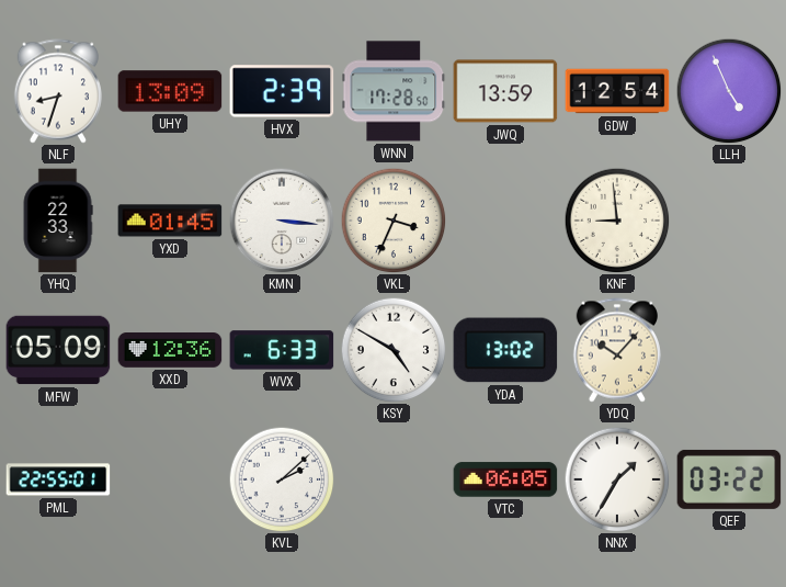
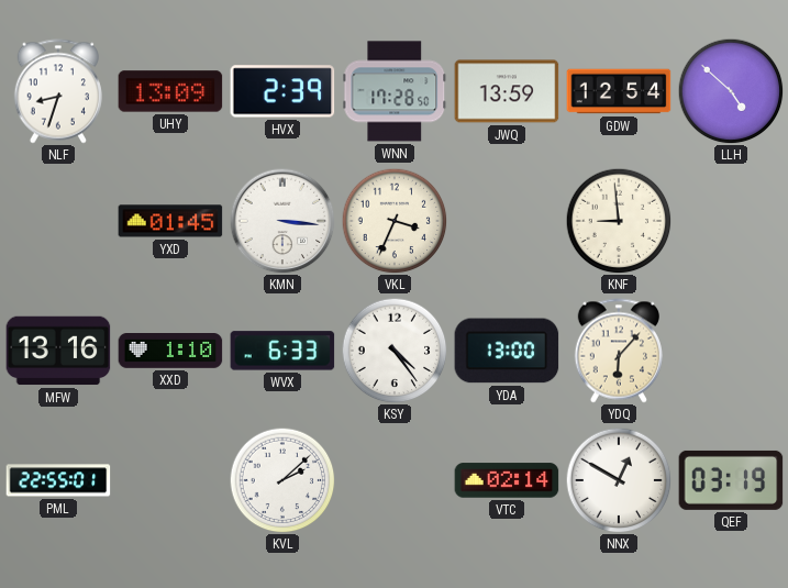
LLH: 4:56 -> 4:52
YHQ: 22:33 -> none
MFW: 05:09 -> 13:16
XXD: 12:36 -> 1:10
KSY: 4:50 -> 4:24
YDA: 13:02 -> 13:00
YDQ: 10:07 -> 6:07
VTC: 06:05 -> 02:14
NNX: 1:35 -> 12:50
QEF: 03:22 -> 03:19
